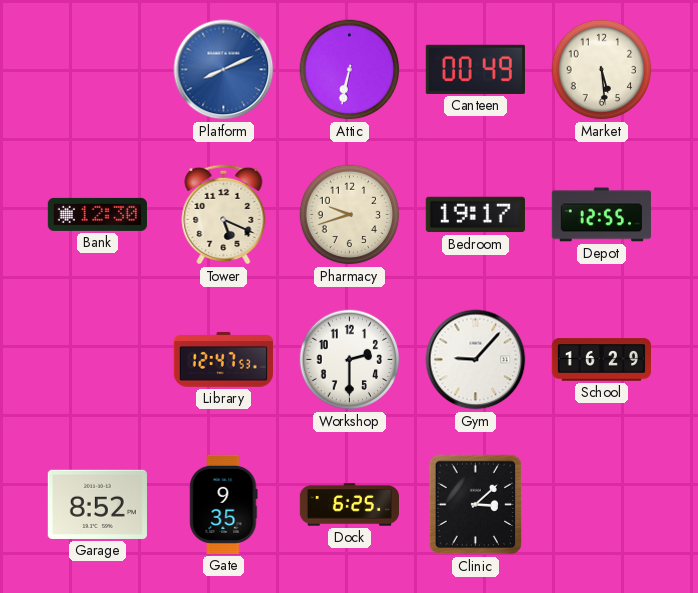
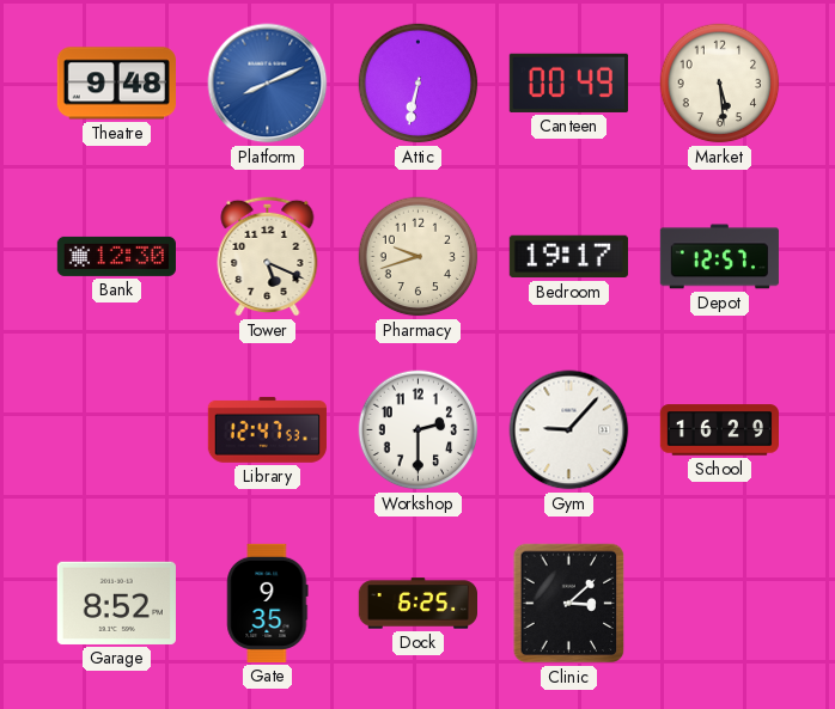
Theatre: none -> 9:48
Depot: 12:55 -> 12:57
